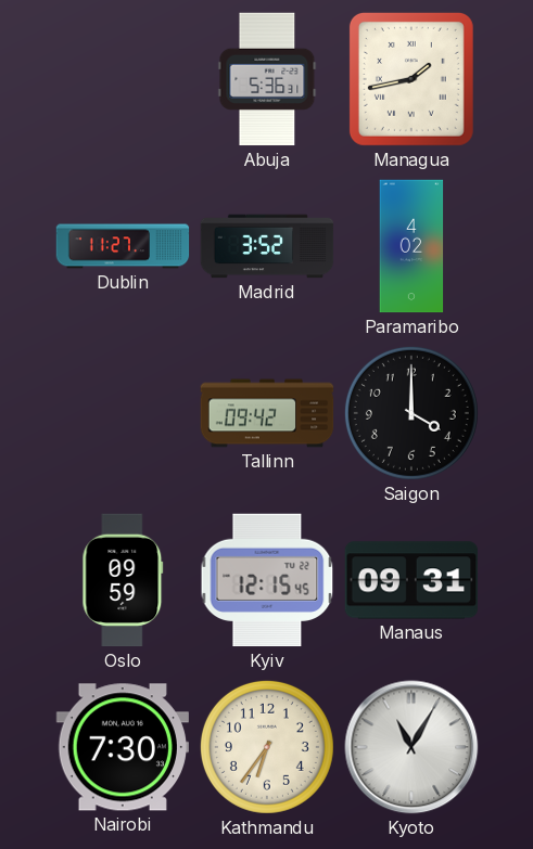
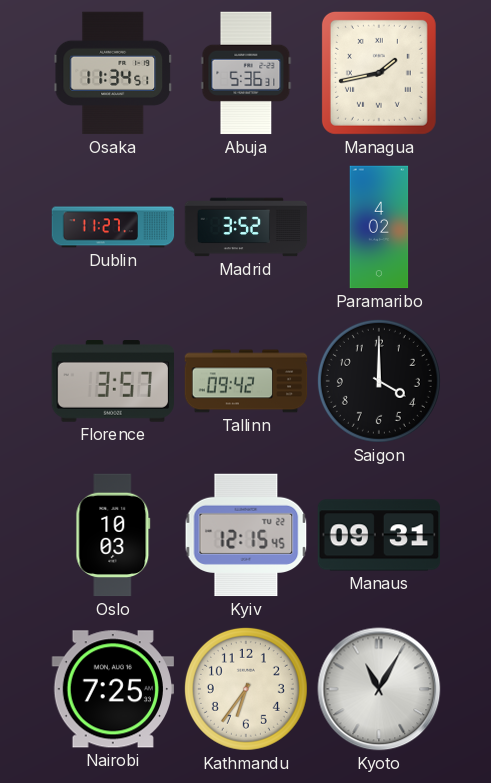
Osaka: none -> 11:34
Florence: none -> 3:57
Oslo: 09:59 -> 10:03
Nairobi: 7:30 -> 7:25
